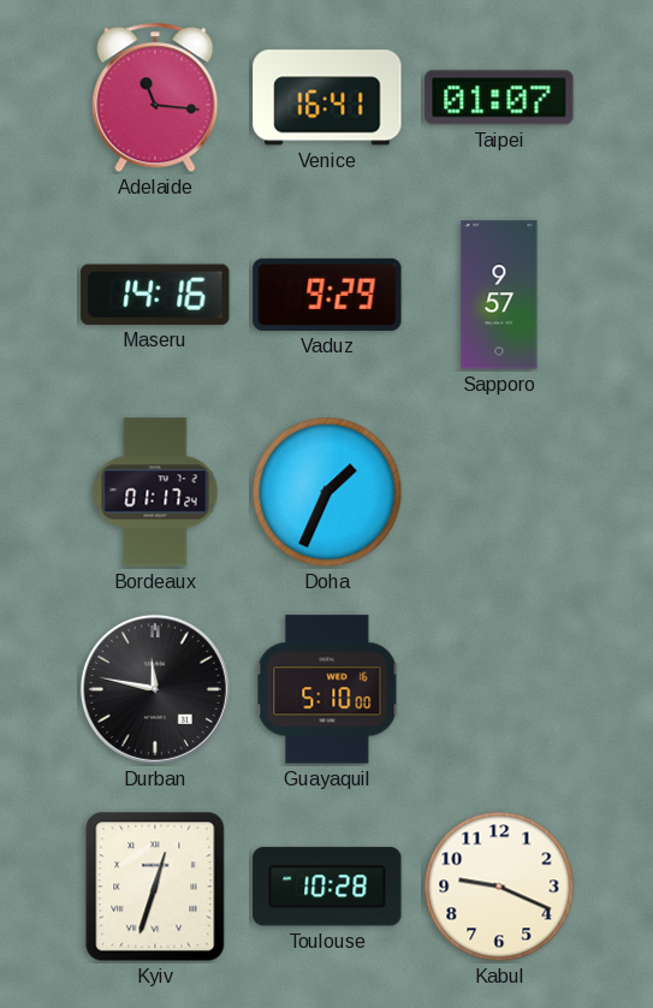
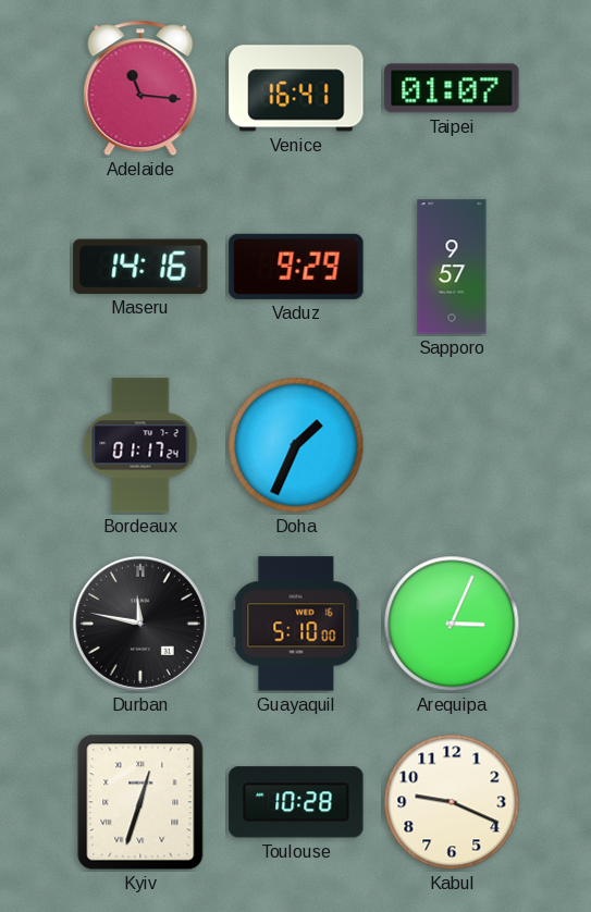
Arequipa: none -> 3:04
